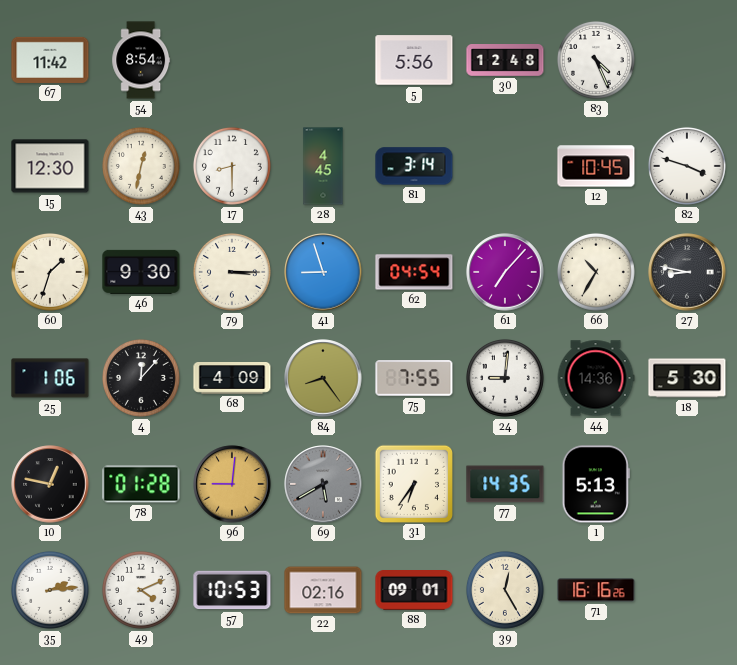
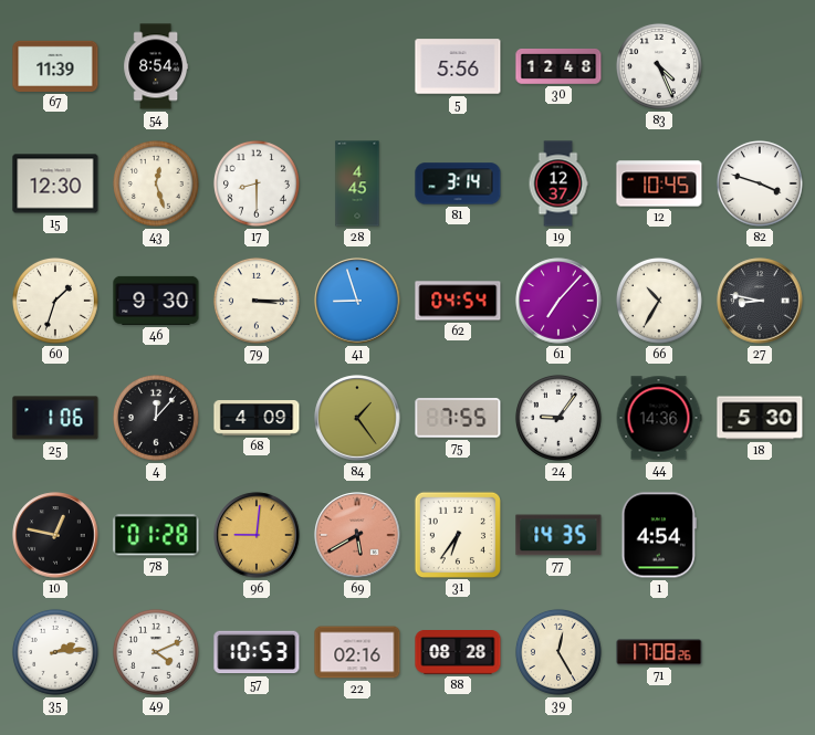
67: 11:42 -> 11:39
43: 12:32 -> 12:27
19: none -> 12:37
84: 8:24 -> 1:24
24: 9:01 -> 9:06
69 dial: grey -> salmon
1: 5:13 -> 4:54
88: 09:01 -> 08:28
71: 16:16 -> 17:08
